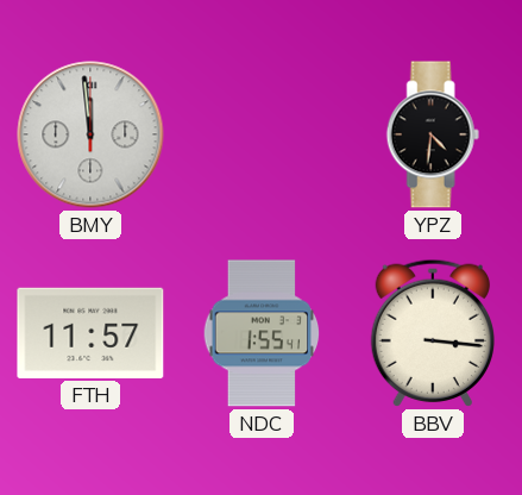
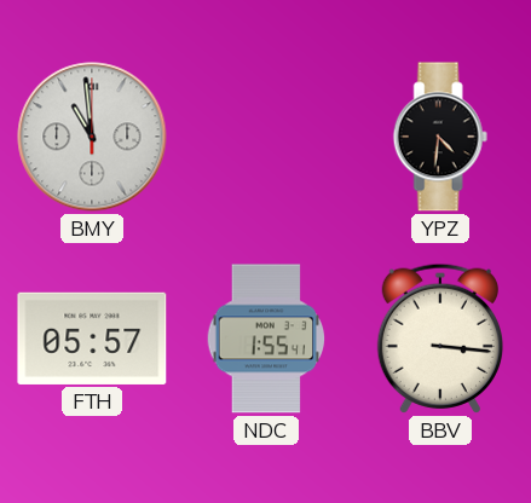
BMY: 11:59 -> 10:59
FTH: 11:57 -> 05:57
